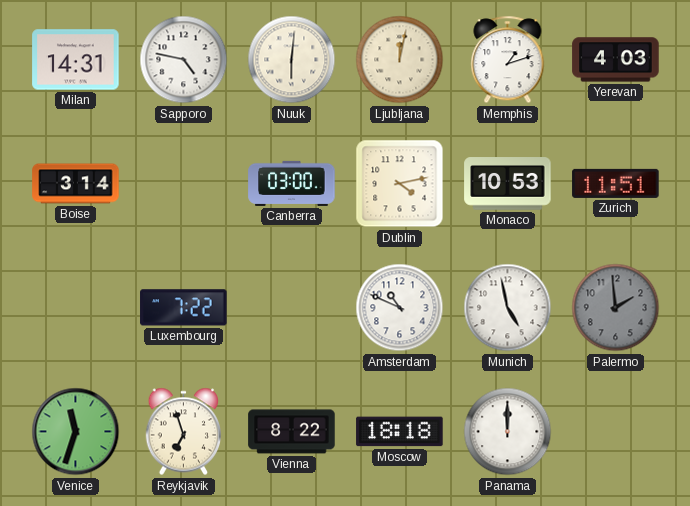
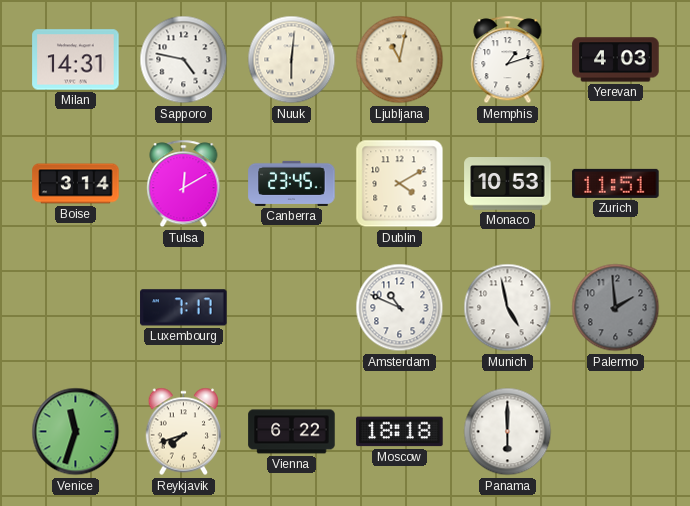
Ljubljana: 12:02 -> 11:02
Tulsa: none -> 12:10
Canberra: 03:00 -> 23:45
Dublin: 4:13 -> 4:10
Luxembourg: 7:22 -> 7:17
Reykjavik: 6:57 -> 7:42
Vienna: 8:22 -> 6:22
Panama: 12:00 -> 6:00
